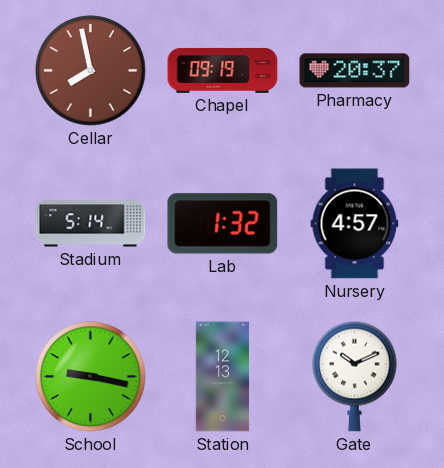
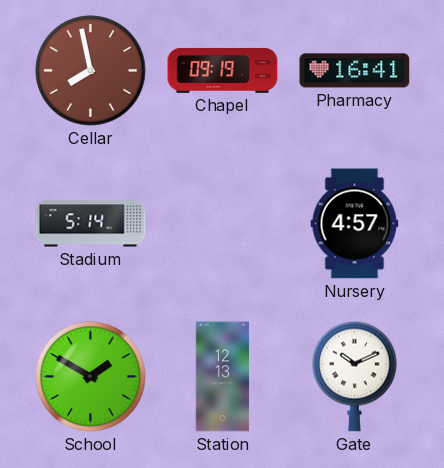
Pharmacy: 20:37 -> 16:41
Lab: 1:32 -> none
School: 9:17 -> 1:50
